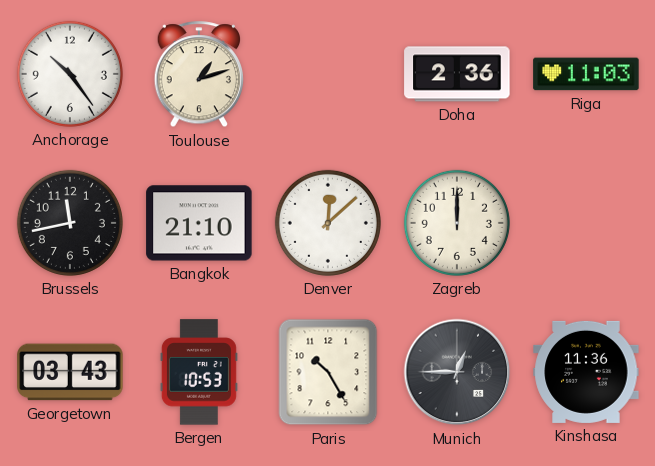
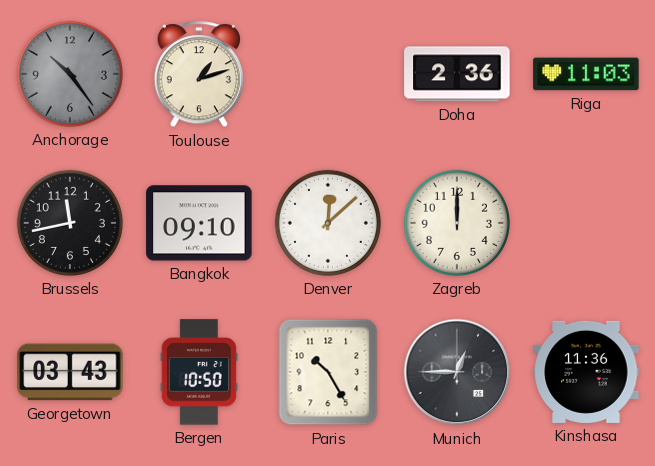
Anchorage dial: white -> grey
Bangkok: 21:10 -> 09:10
Bergen: 10:53 -> 10:50
